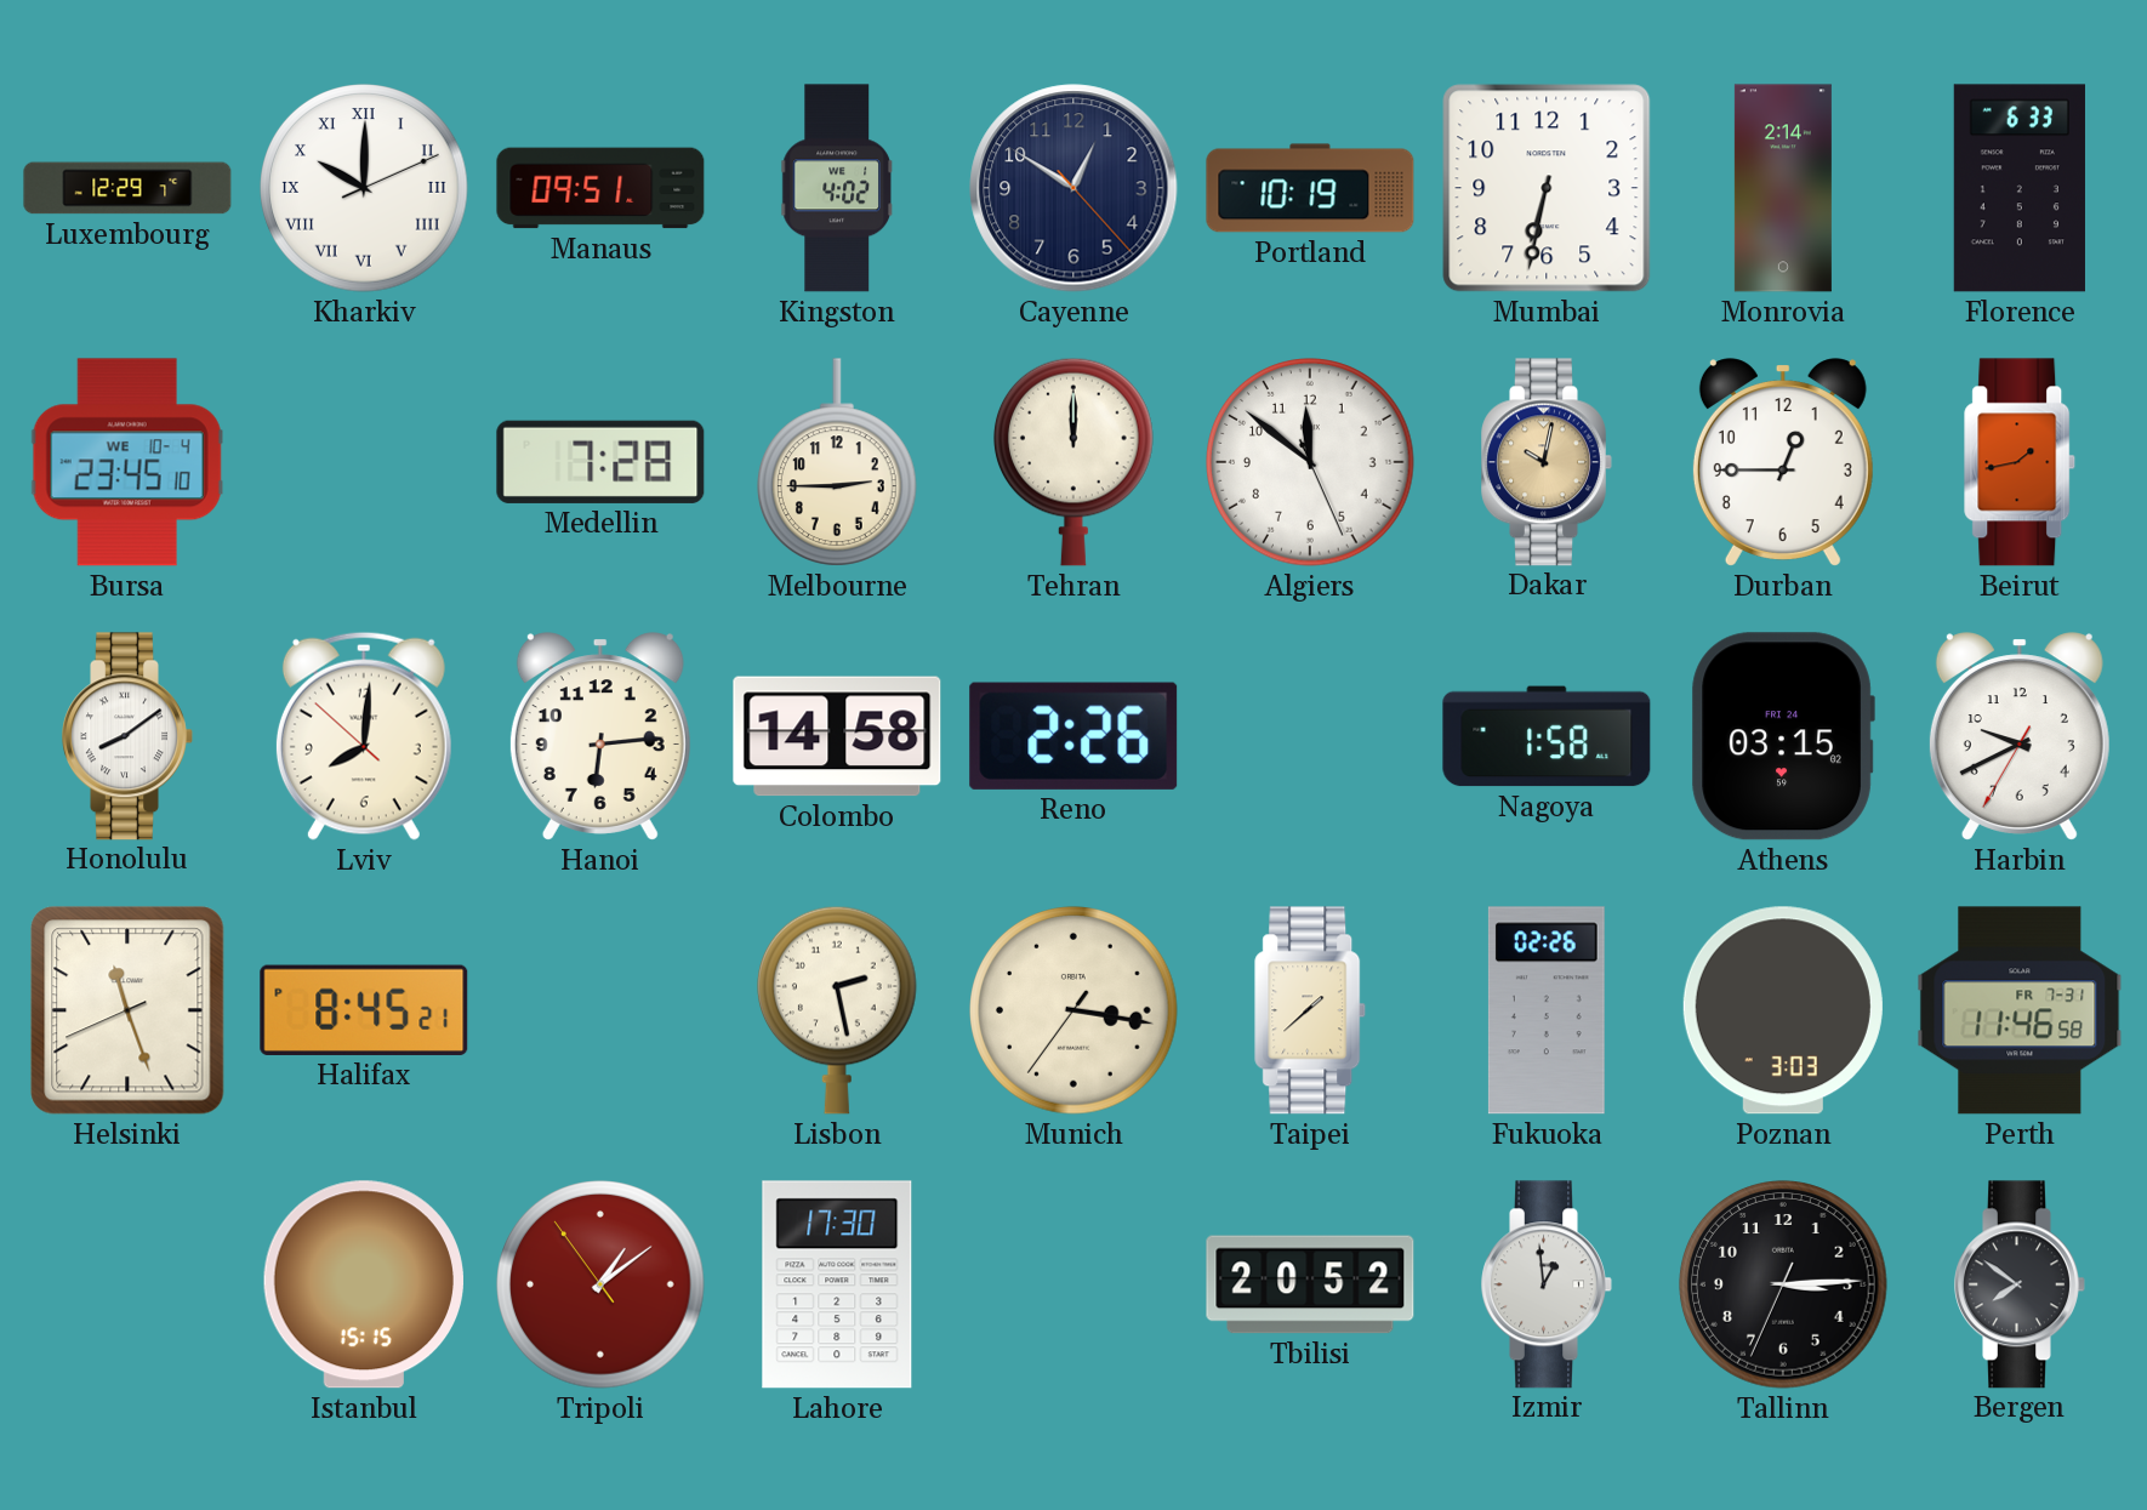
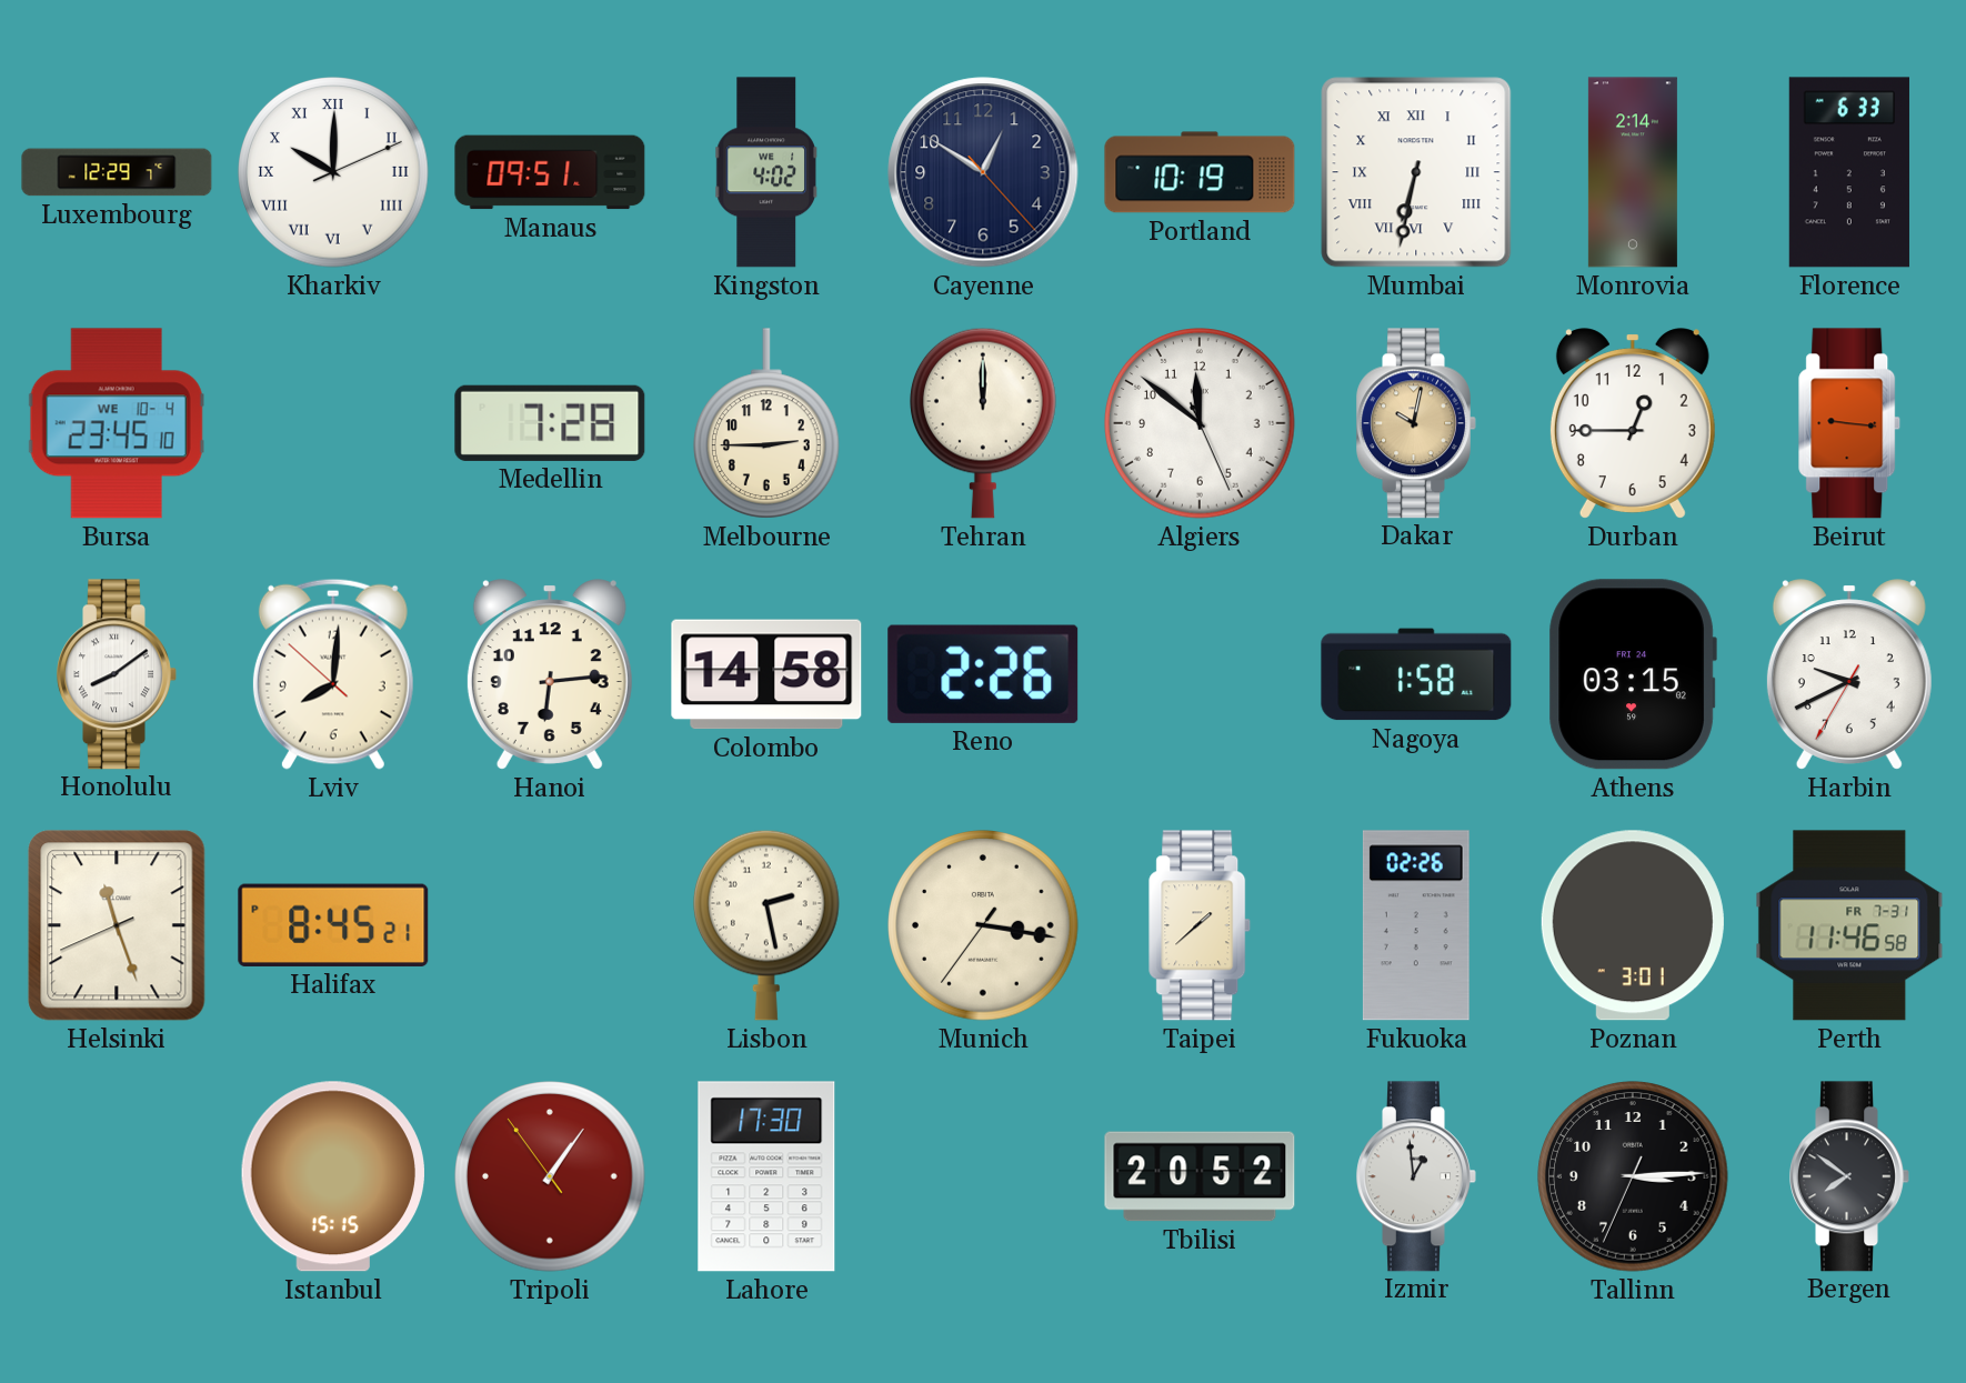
Mumbai numerals: Arabic -> Roman
Beirut: 1:43 -> 9:16
Poznan: 3:03 -> 3:01
Tripoli: 1:08 -> 1:05
